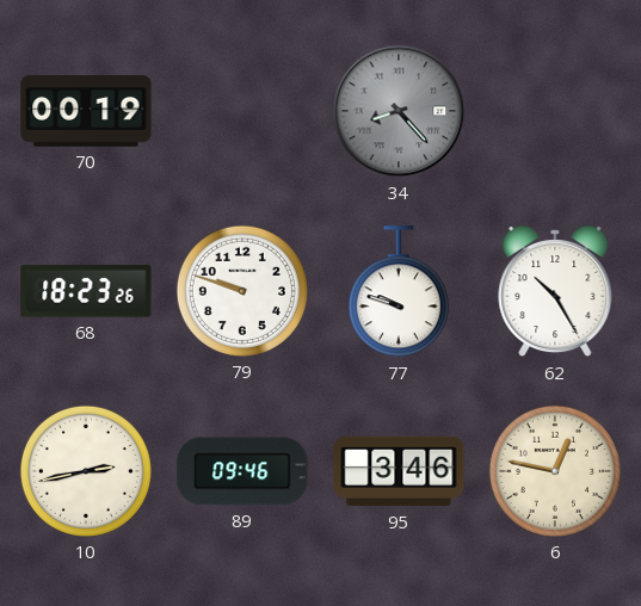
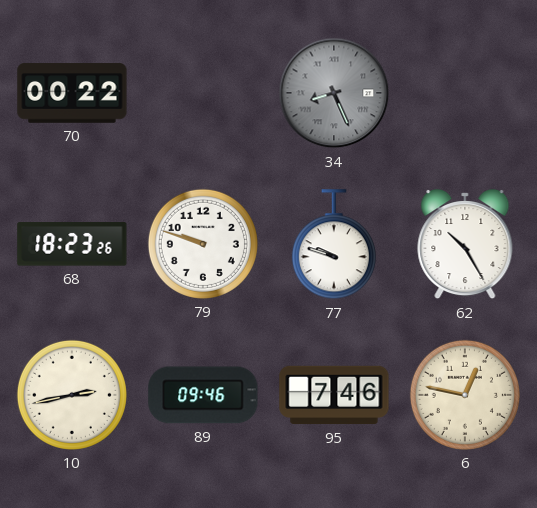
70: 00:19 -> 00:22
34: 8:23 -> 8:26
95: 3:46 -> 7:46
